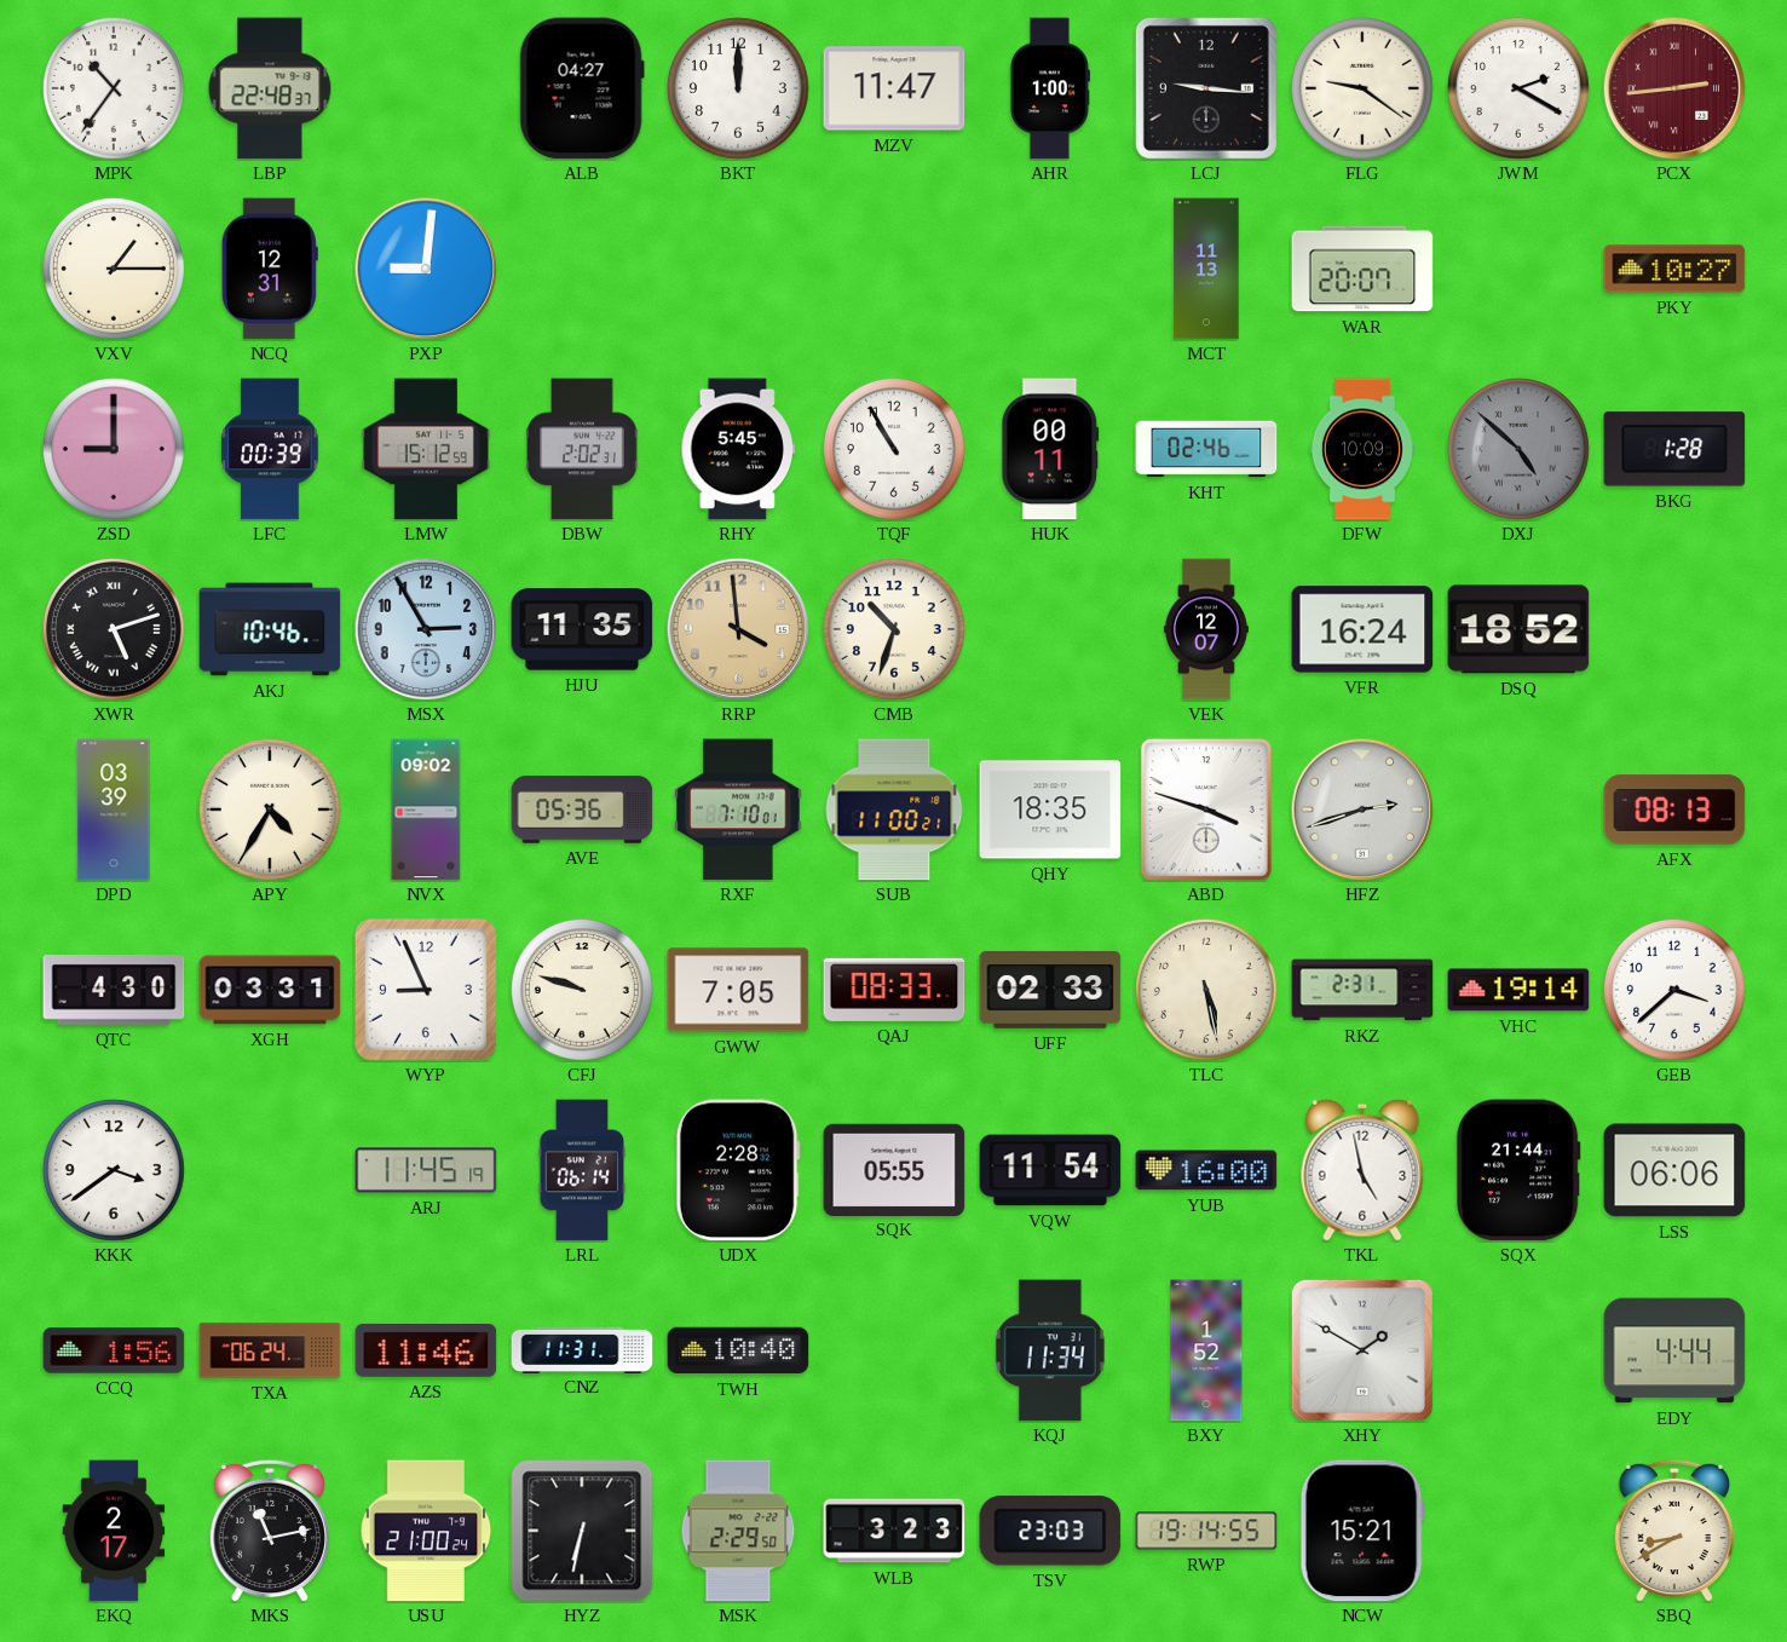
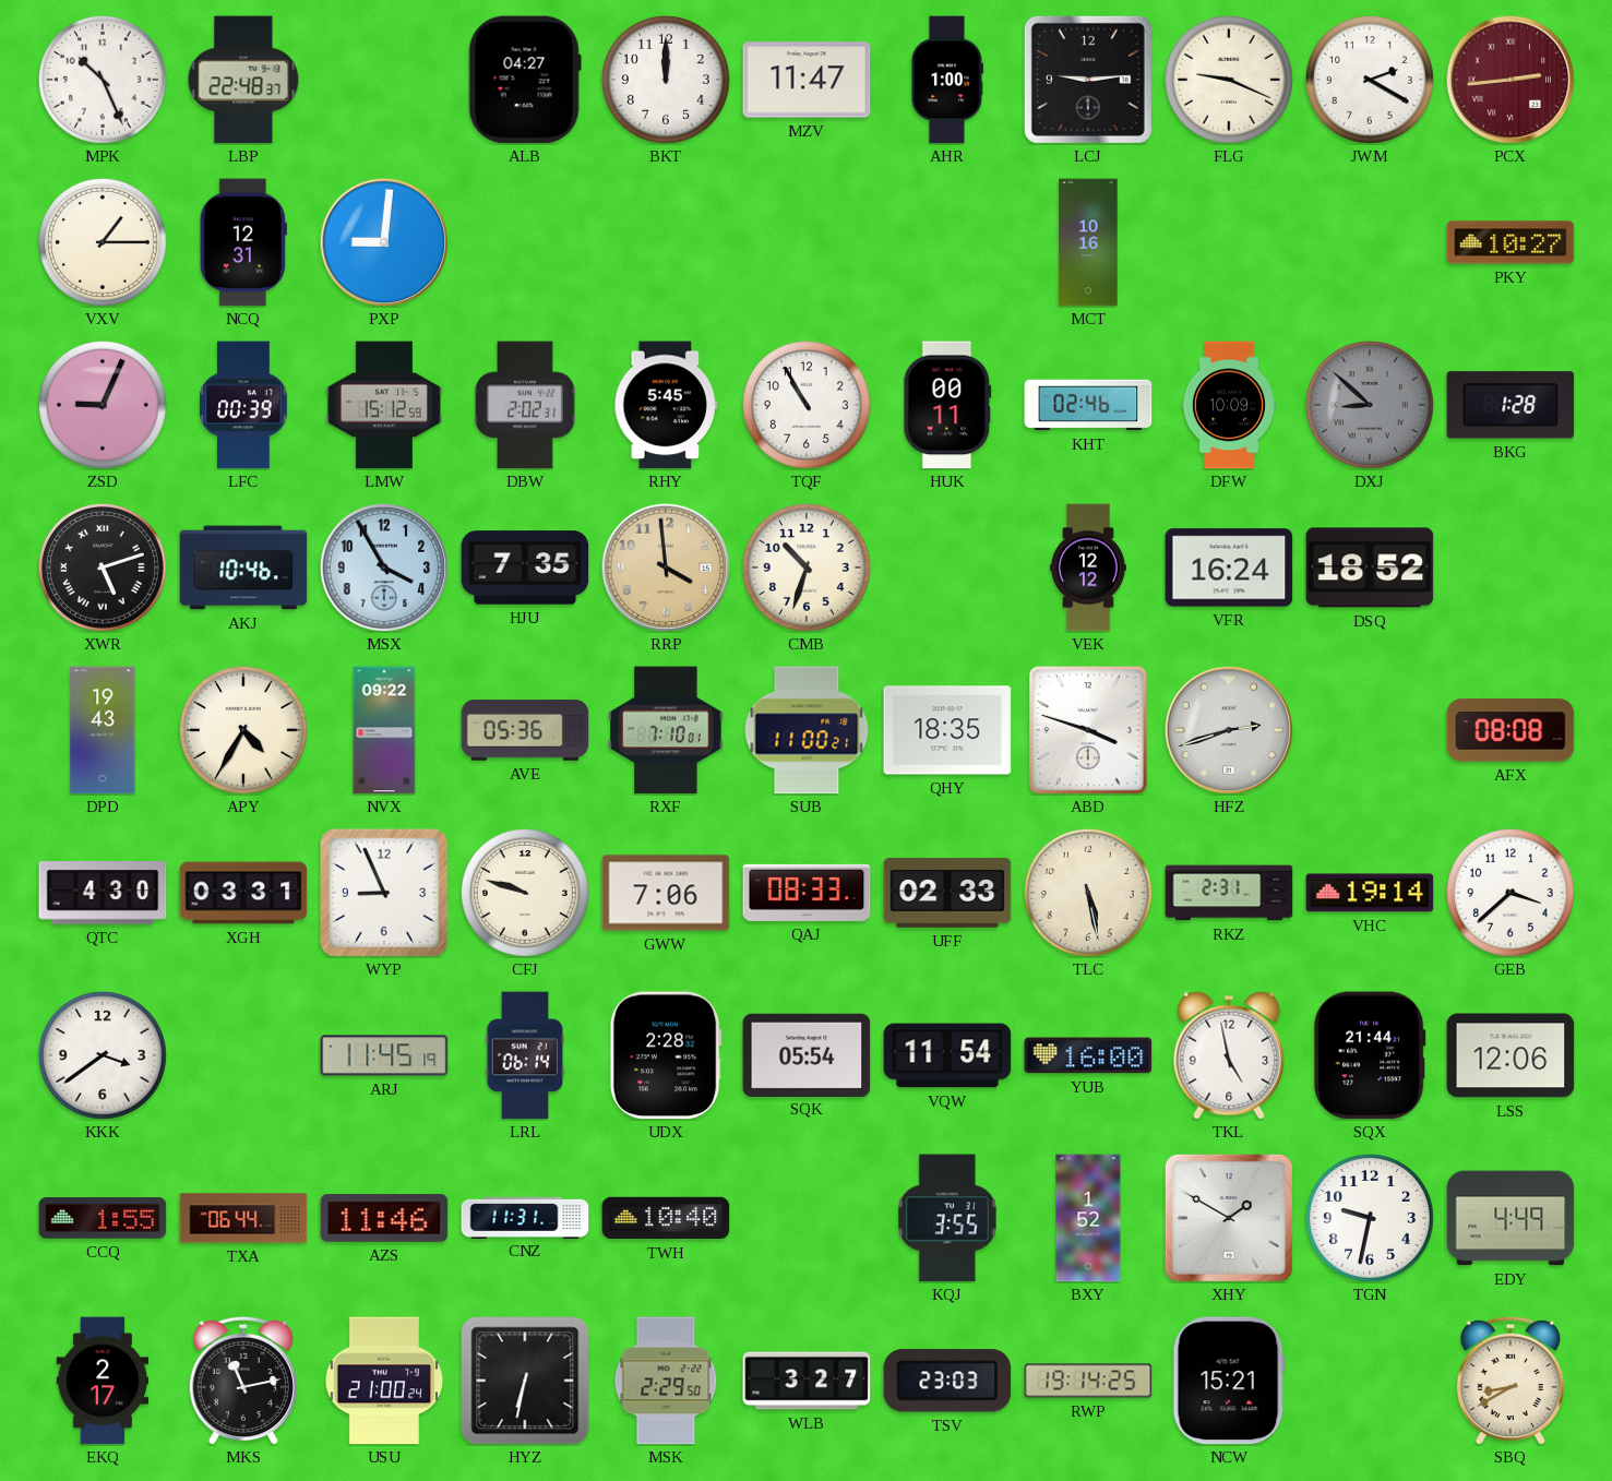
MPK: 10:36 -> 10:26
LCJ: 9:16 -> 9:14
FLG: 9:21 -> 9:19
MCT: 11:13 -> 10:16
WAR: 20:07 -> none
ZSD: 9:00 -> 9:04
DXJ: 4:52 -> 8:52
MSX: 2:55 -> 3:55
HJU: 11:35 -> 7:35
VEK: 12:07 -> 12:12
DPD: 03:39 -> 19:43
NVX: 09:02 -> 09:22
AFX: 08:13 -> 08:08
GWW: 7:05 -> 7:06
SQK: 05:55 -> 05:54
LSS: 06:06 -> 12:06
CCQ: 1:56 -> 1:55
TXA: 06:24 -> 06:44
KQJ: 11:34 -> 3:55
TGN: none -> 9:32
EDY: 4:44 -> 4:49
WLB: 3:23 -> 3:27
RWP: 19:14:55 -> 19:14:25
